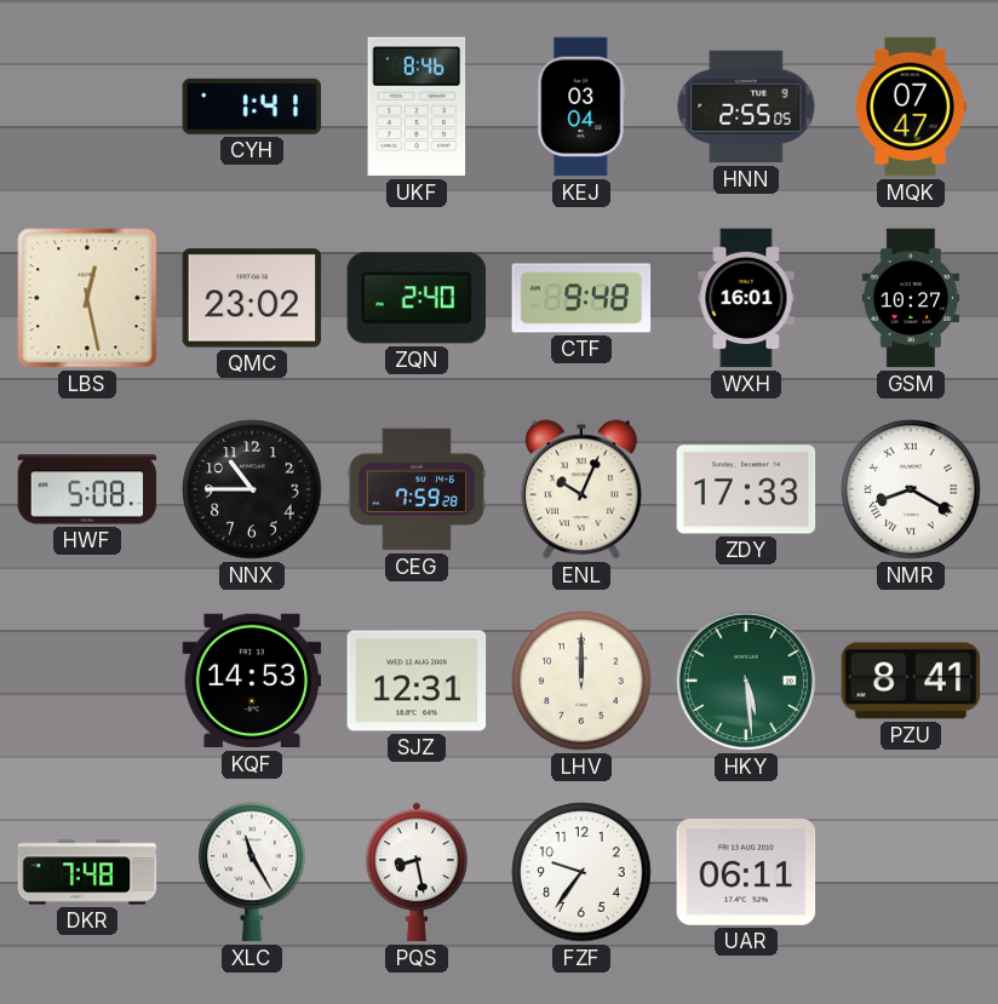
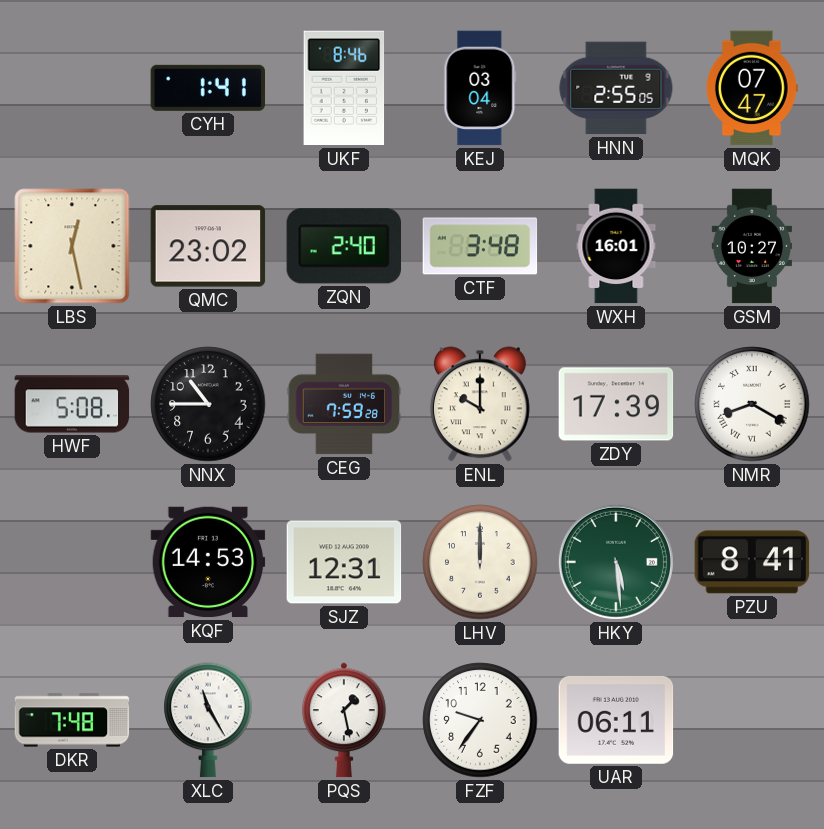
CTF: 9:48 -> 3:48
ENL: 10:04 -> 10:00
ZDY: 17:33 -> 17:39
PQS: 8:28 -> 1:28
